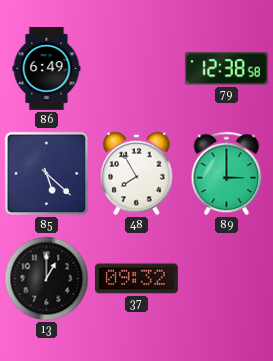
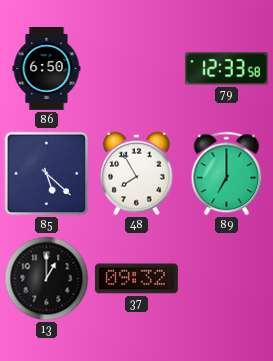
86: 6:49 -> 6:50
79: 12:38 -> 12:33
89: 3:00 -> 7:00
